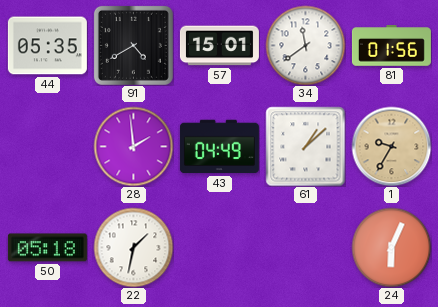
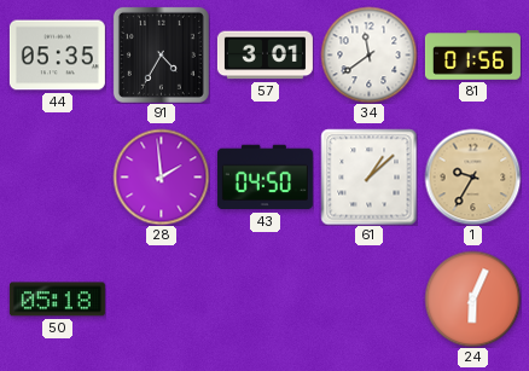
91: 4:40 -> 4:35
57: 15:01 -> 3:01
43: 04:49 -> 04:50
22: 1:32 -> none
